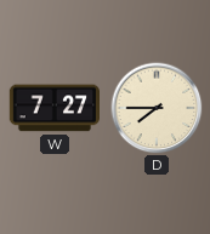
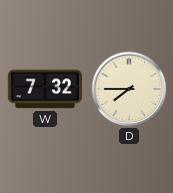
W: 7:27 -> 7:32
